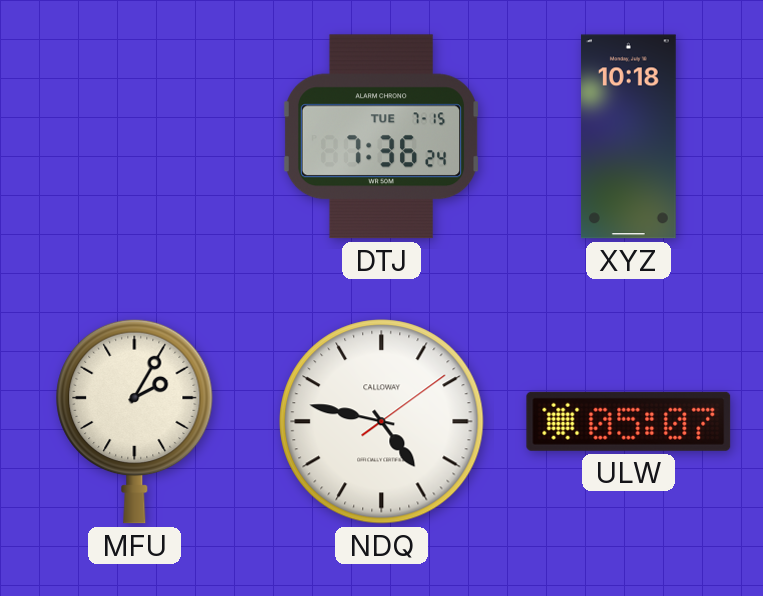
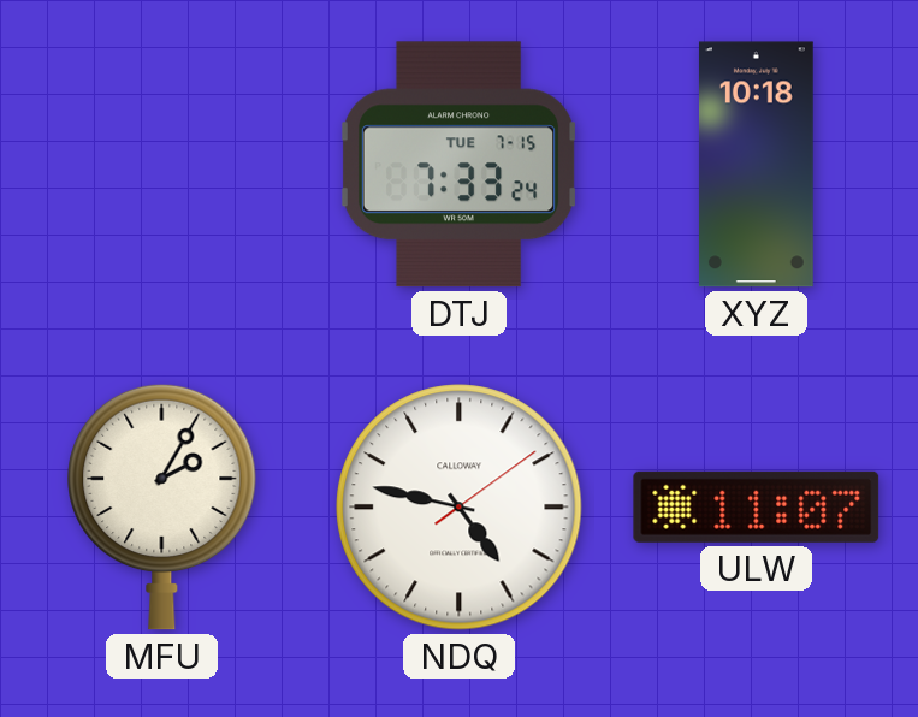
DTJ: 7:36 -> 7:33
ULW: 05:07 -> 11:07
